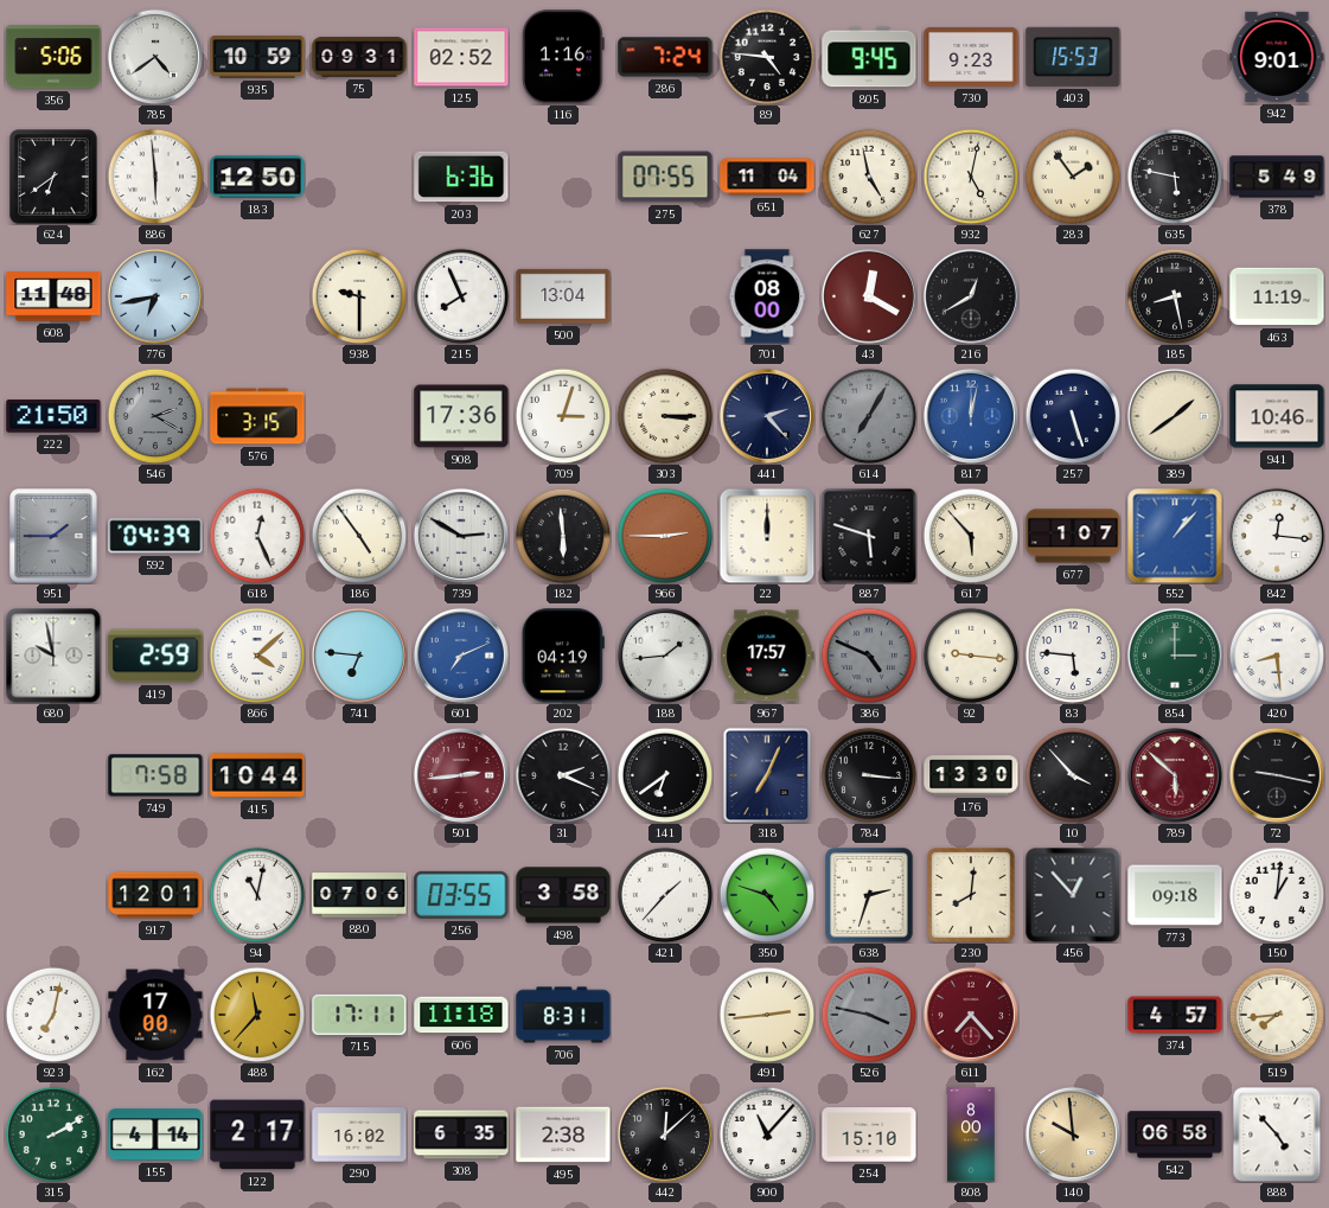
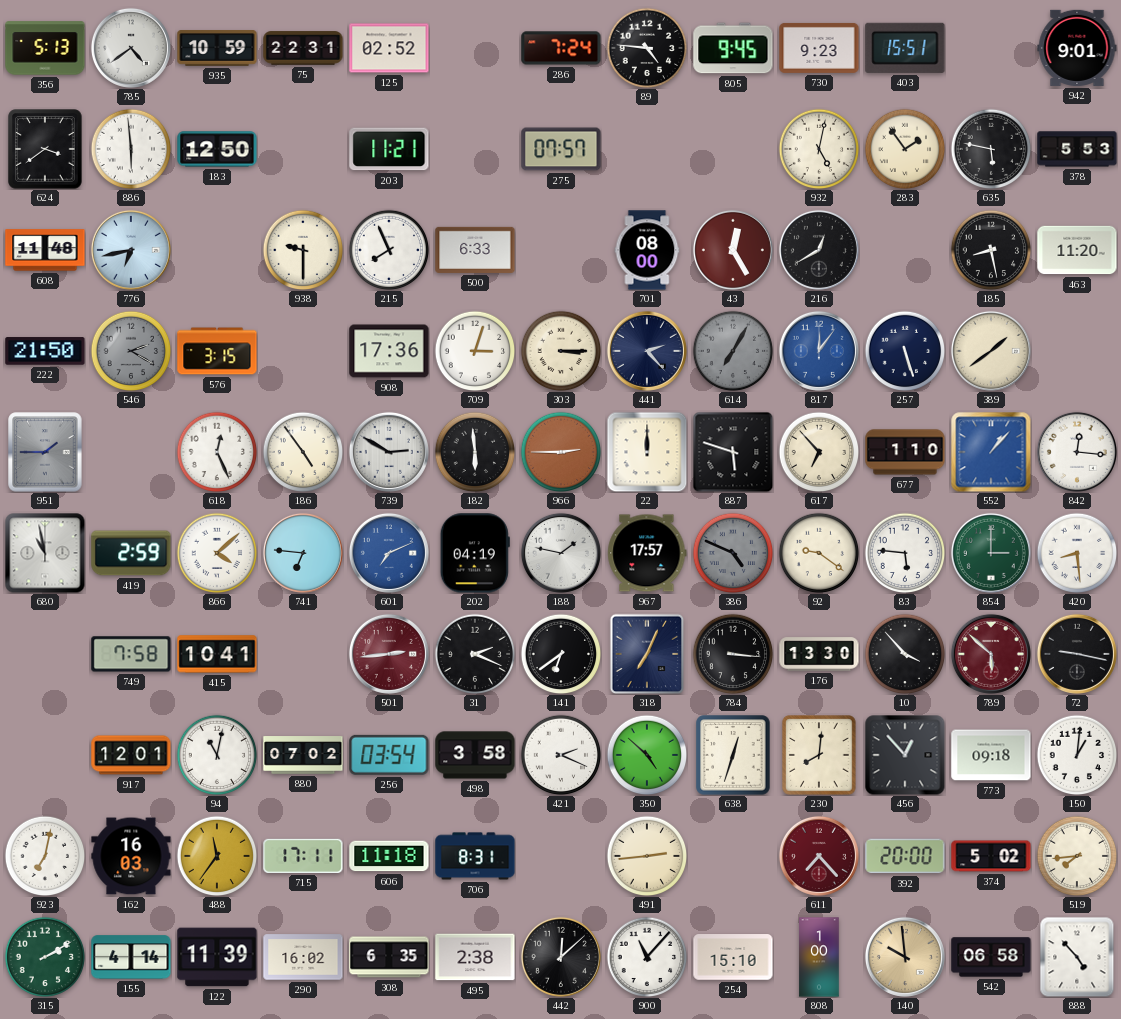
356: 5:06 -> 5:13
75: 09:31 -> 22:31
116: 1:16 -> none
403: 15:53 -> 15:51
624: 6:39 -> 3:39
203: 6:36 -> 11:21
275: 07:55 -> 07:57
651: 11:04 -> none
627: 4:58 -> none
378: 5:49 -> 5:53
500: 13:04 -> 6:33
43: 12:20 -> 12:25
463: 11:19 -> 11:20
817: 12:02 -> 12:06
941: 10:46 -> none
592: 04:39 -> none
617: 5:53 -> 6:53
677: 1:07 -> 1:10
680: 9:58 -> 10:58
188: 1:44 -> 1:47
92: 9:16 -> 9:21
415: 10:44 -> 10:41
880: 07:06 -> 07:02
256: 03:55 -> 03:54
421: 1:37 -> 2:19
350: 4:48 -> 4:52
638: 2:33 -> 12:33
162: 17:00 -> 16:03
488: 11:37 -> 11:36
526: 3:47 -> none
392: none -> 20:00
374: 4:57 -> 5:02
122: 2:17 -> 11:39
808: 8:00 -> 1:00
